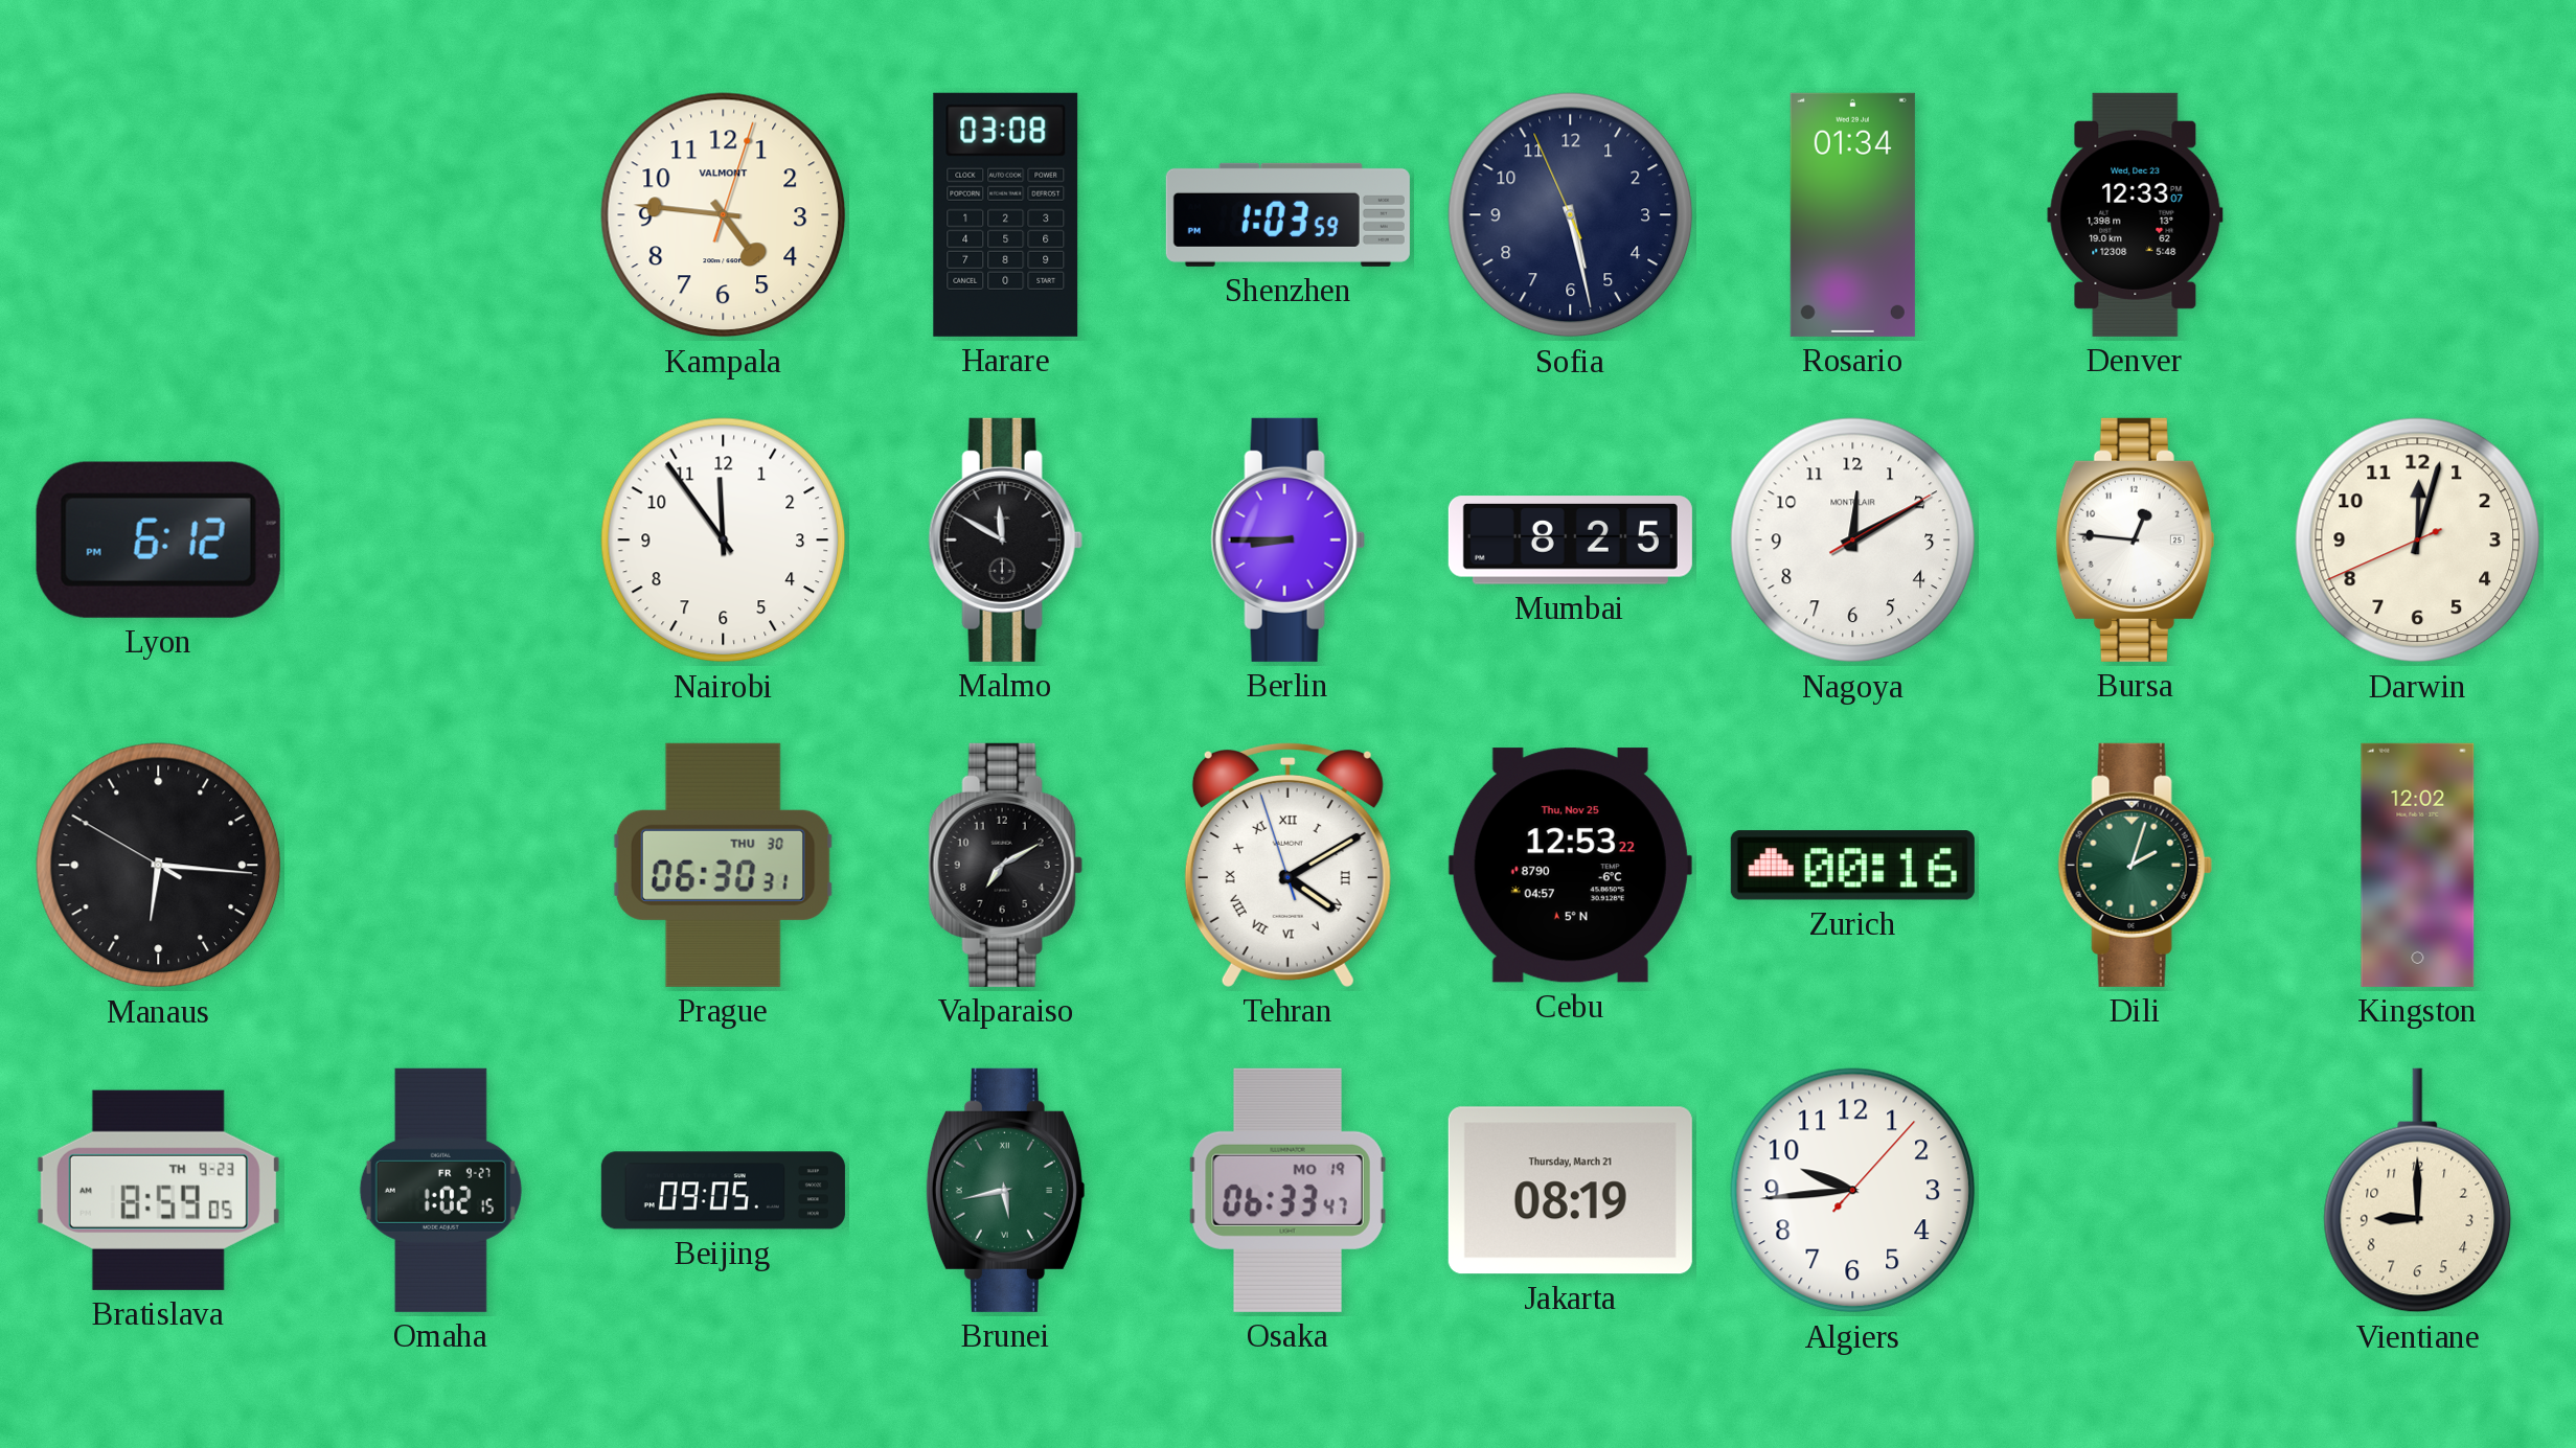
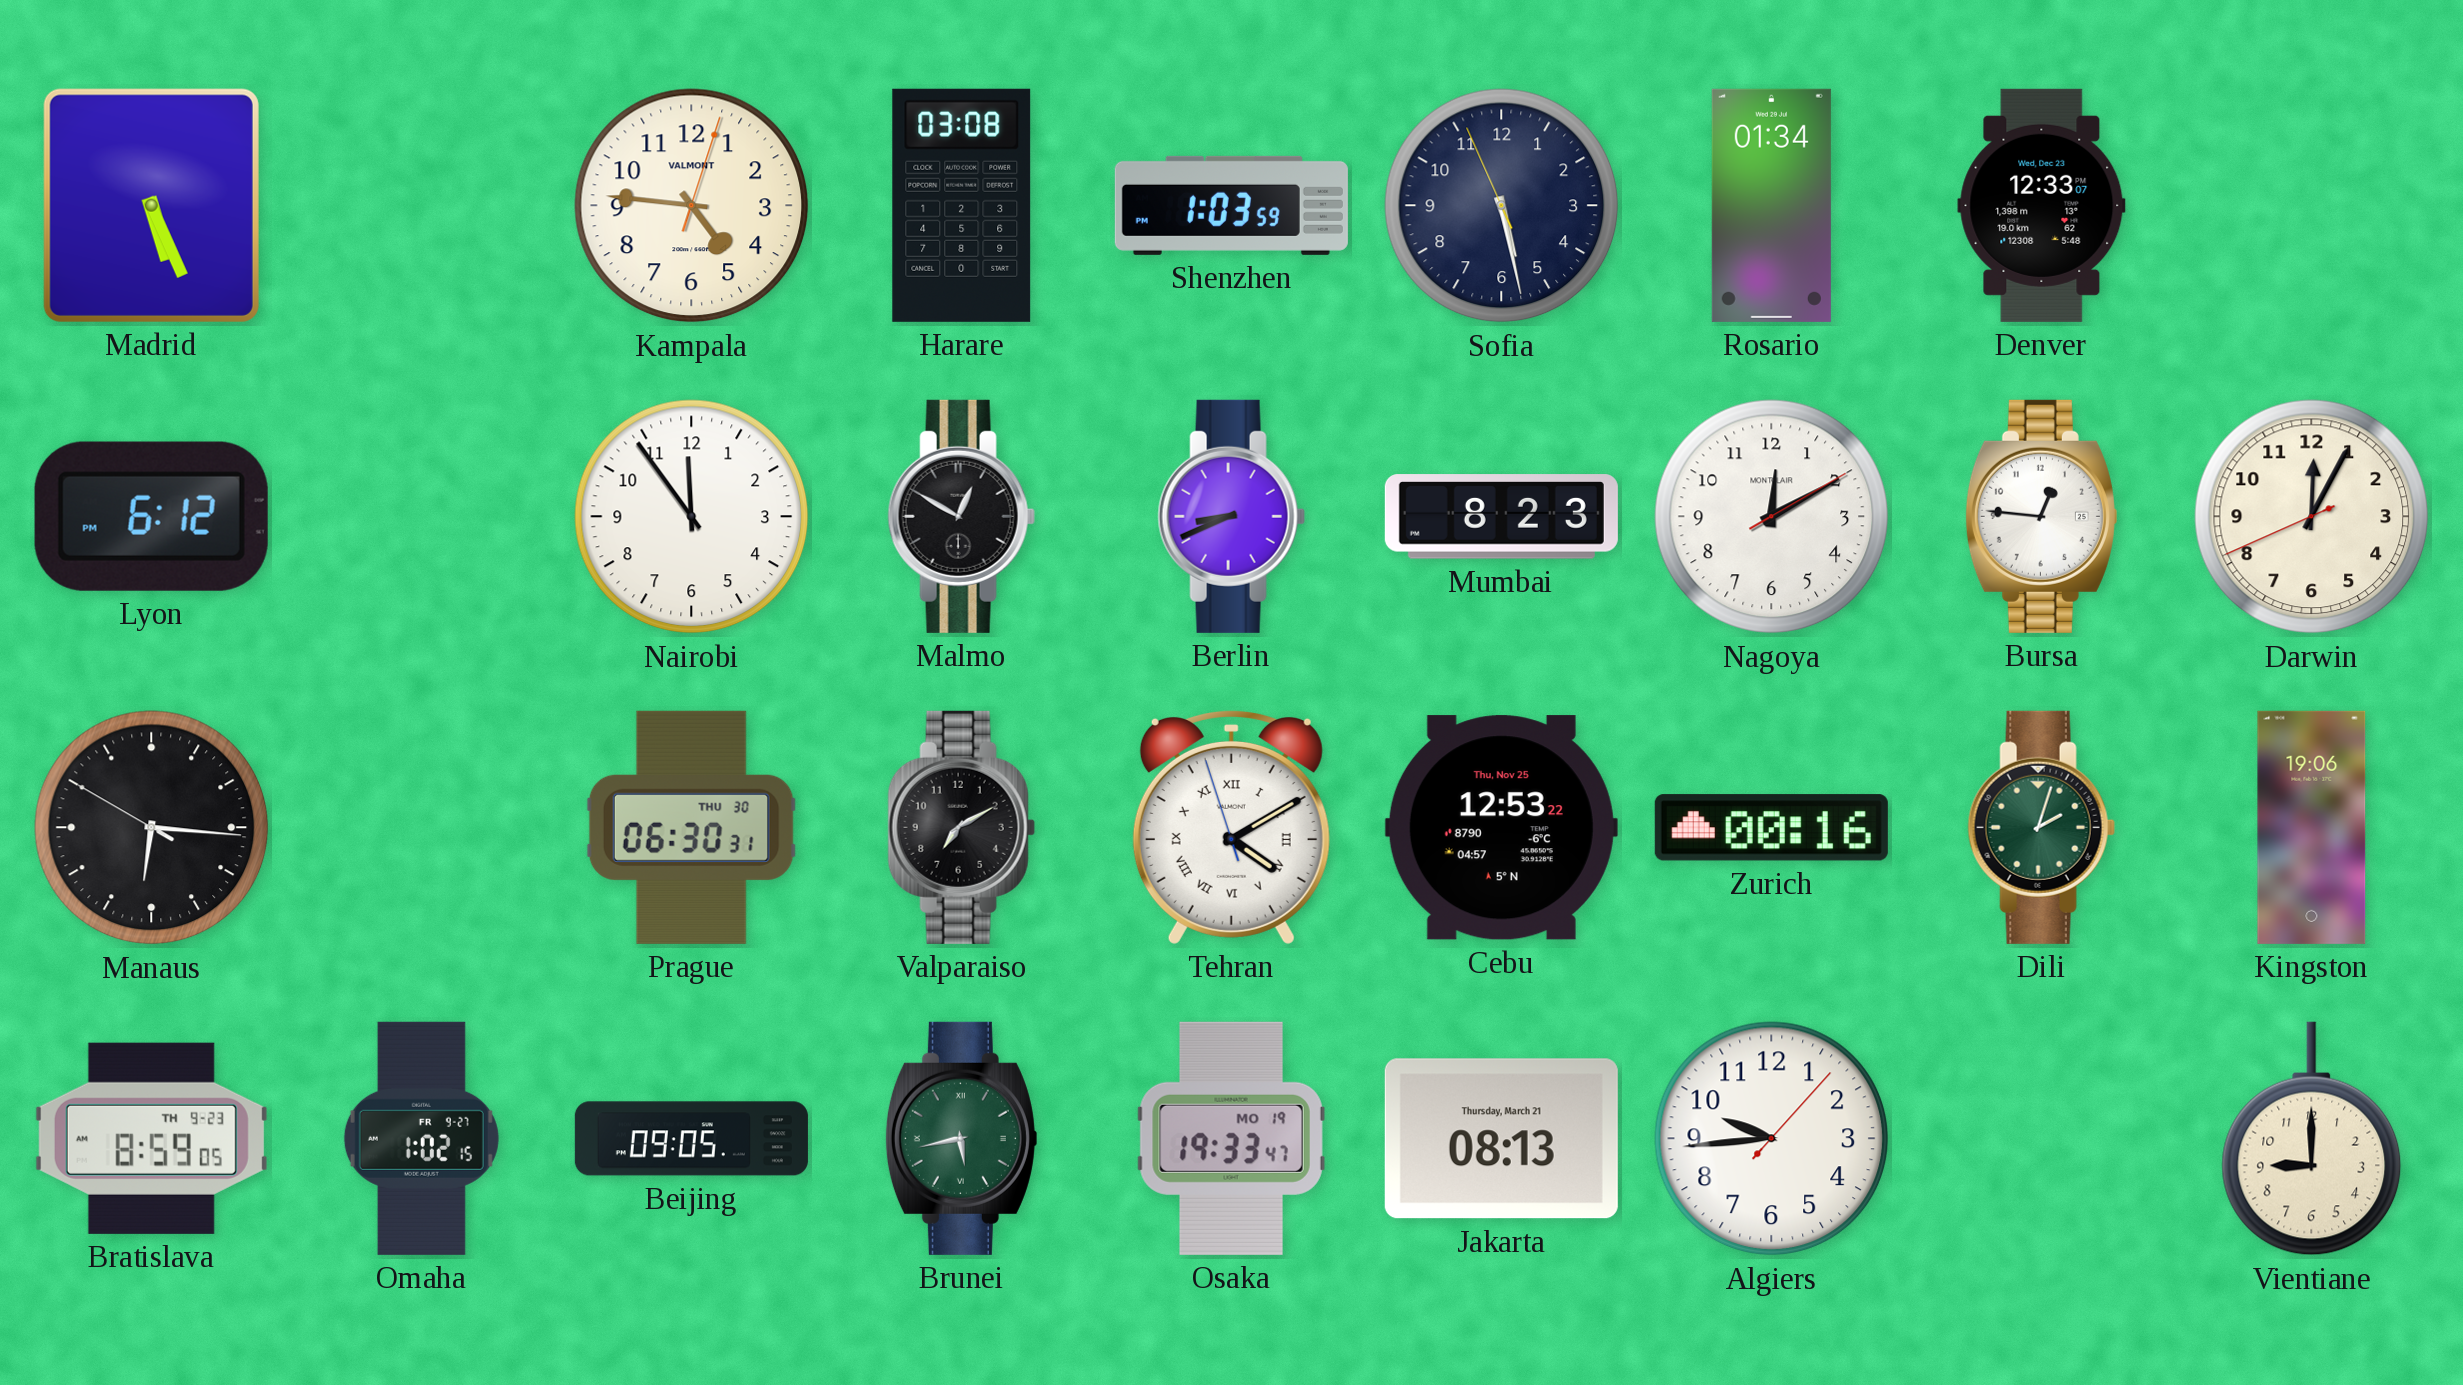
Madrid: none -> 5:26
Malmo: 11:50 -> 12:50
Berlin: 8:45 -> 8:41
Mumbai: 8:25 -> 8:23
Darwin: 12:02 -> 12:04
Kingston: 12:02 -> 19:06
Osaka: 06:33 -> 19:33
Jakarta: 08:19 -> 08:13
